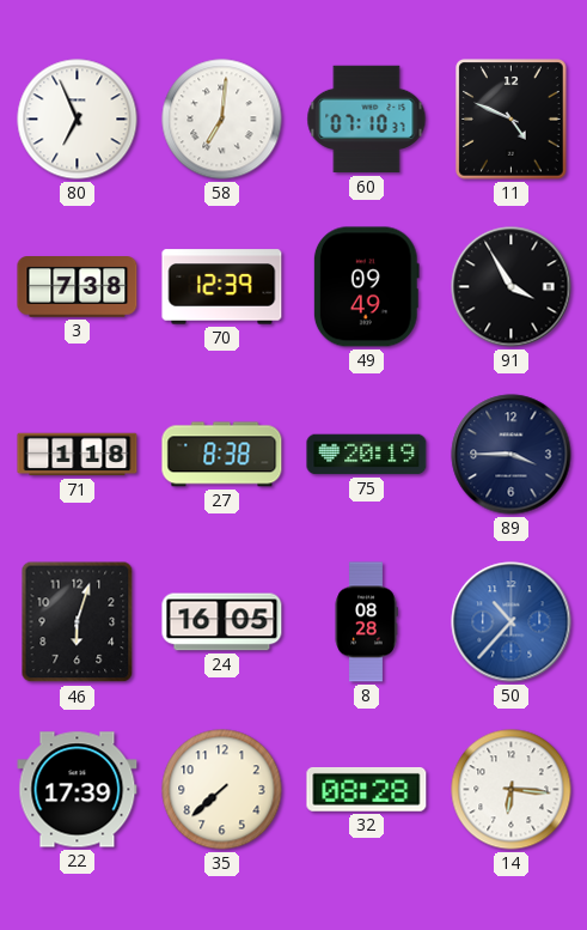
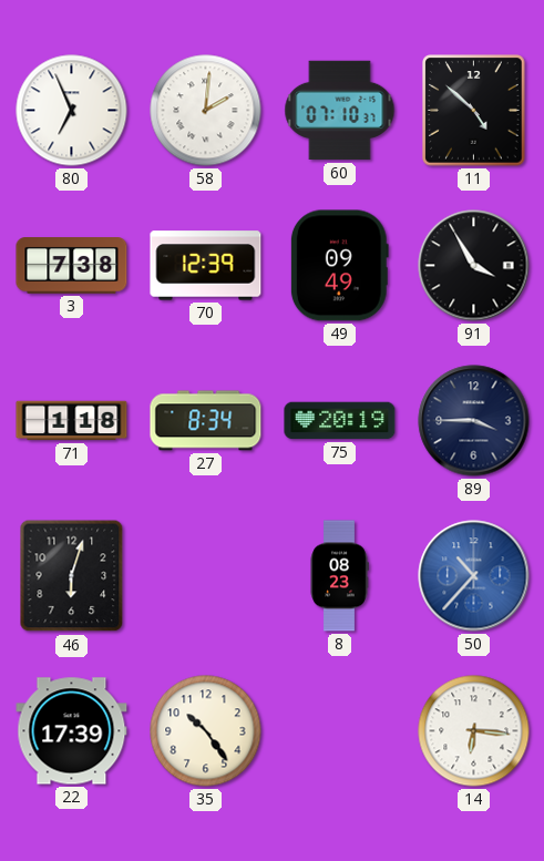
58: 7:01 -> 2:01
11: 4:49 -> 4:52
27: 8:38 -> 8:34
24: 16:05 -> none
8: 08:28 -> 08:23
35: 7:38 -> 10:24
32: 08:28 -> none
